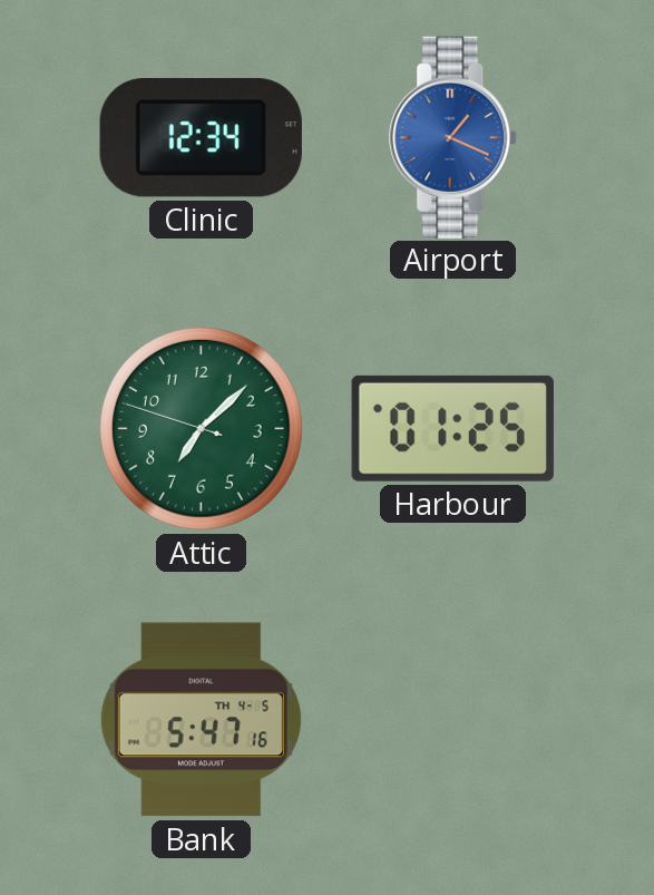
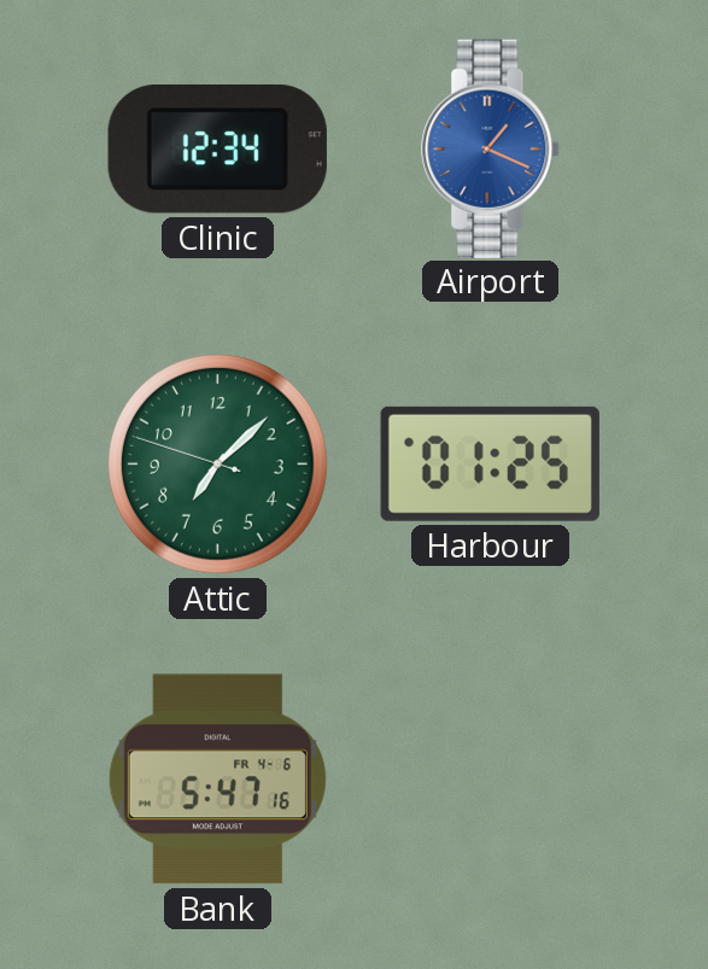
Bank date: TH 4-5 -> FR 4-6
